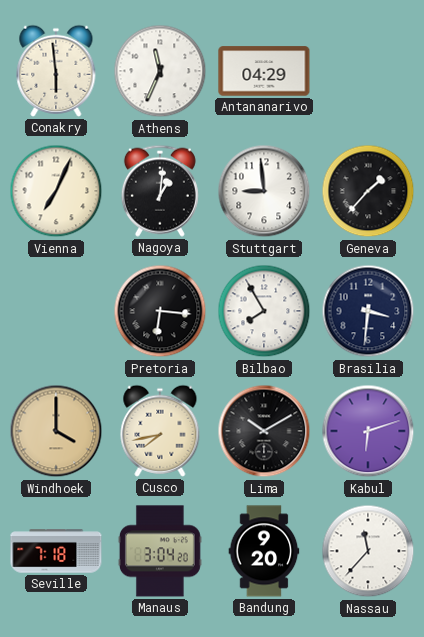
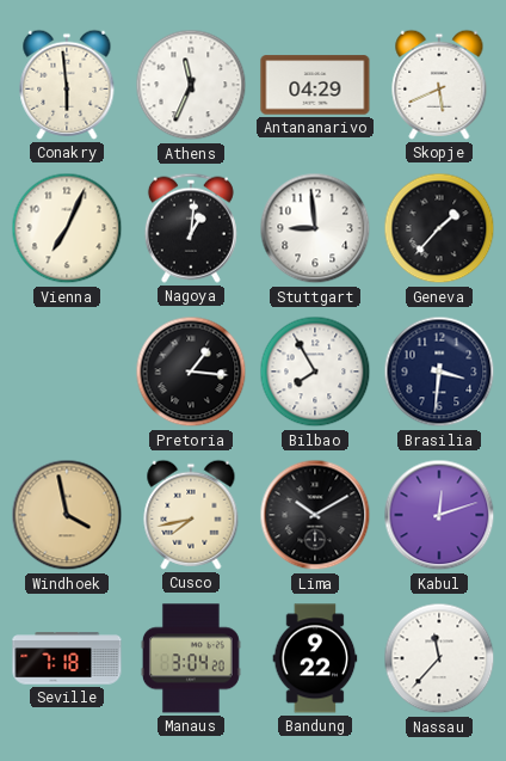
Skopje: none -> 5:41
Pretoria: 6:16 -> 1:16
Windhoek: 4:00 -> 3:58
Kabul: 6:12 -> 12:12
Bandung: 9:20 -> 9:22
